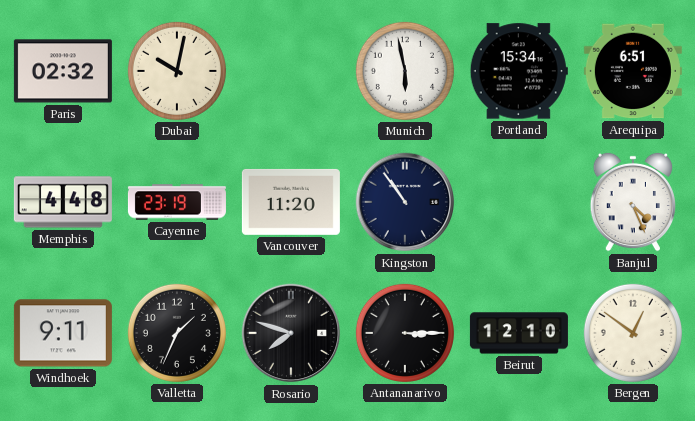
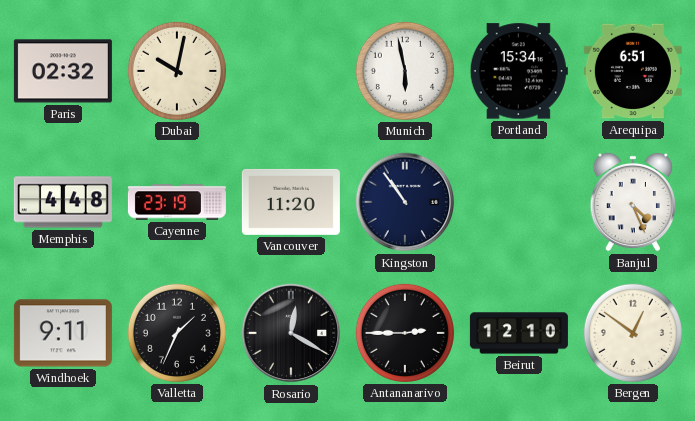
Rosario: 7:48 -> 12:20
Antananarivo: 3:15 -> 2:45
